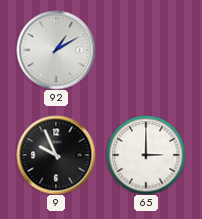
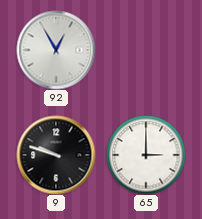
92: 1:10 -> 12:55
9: 9:56 -> 9:48
